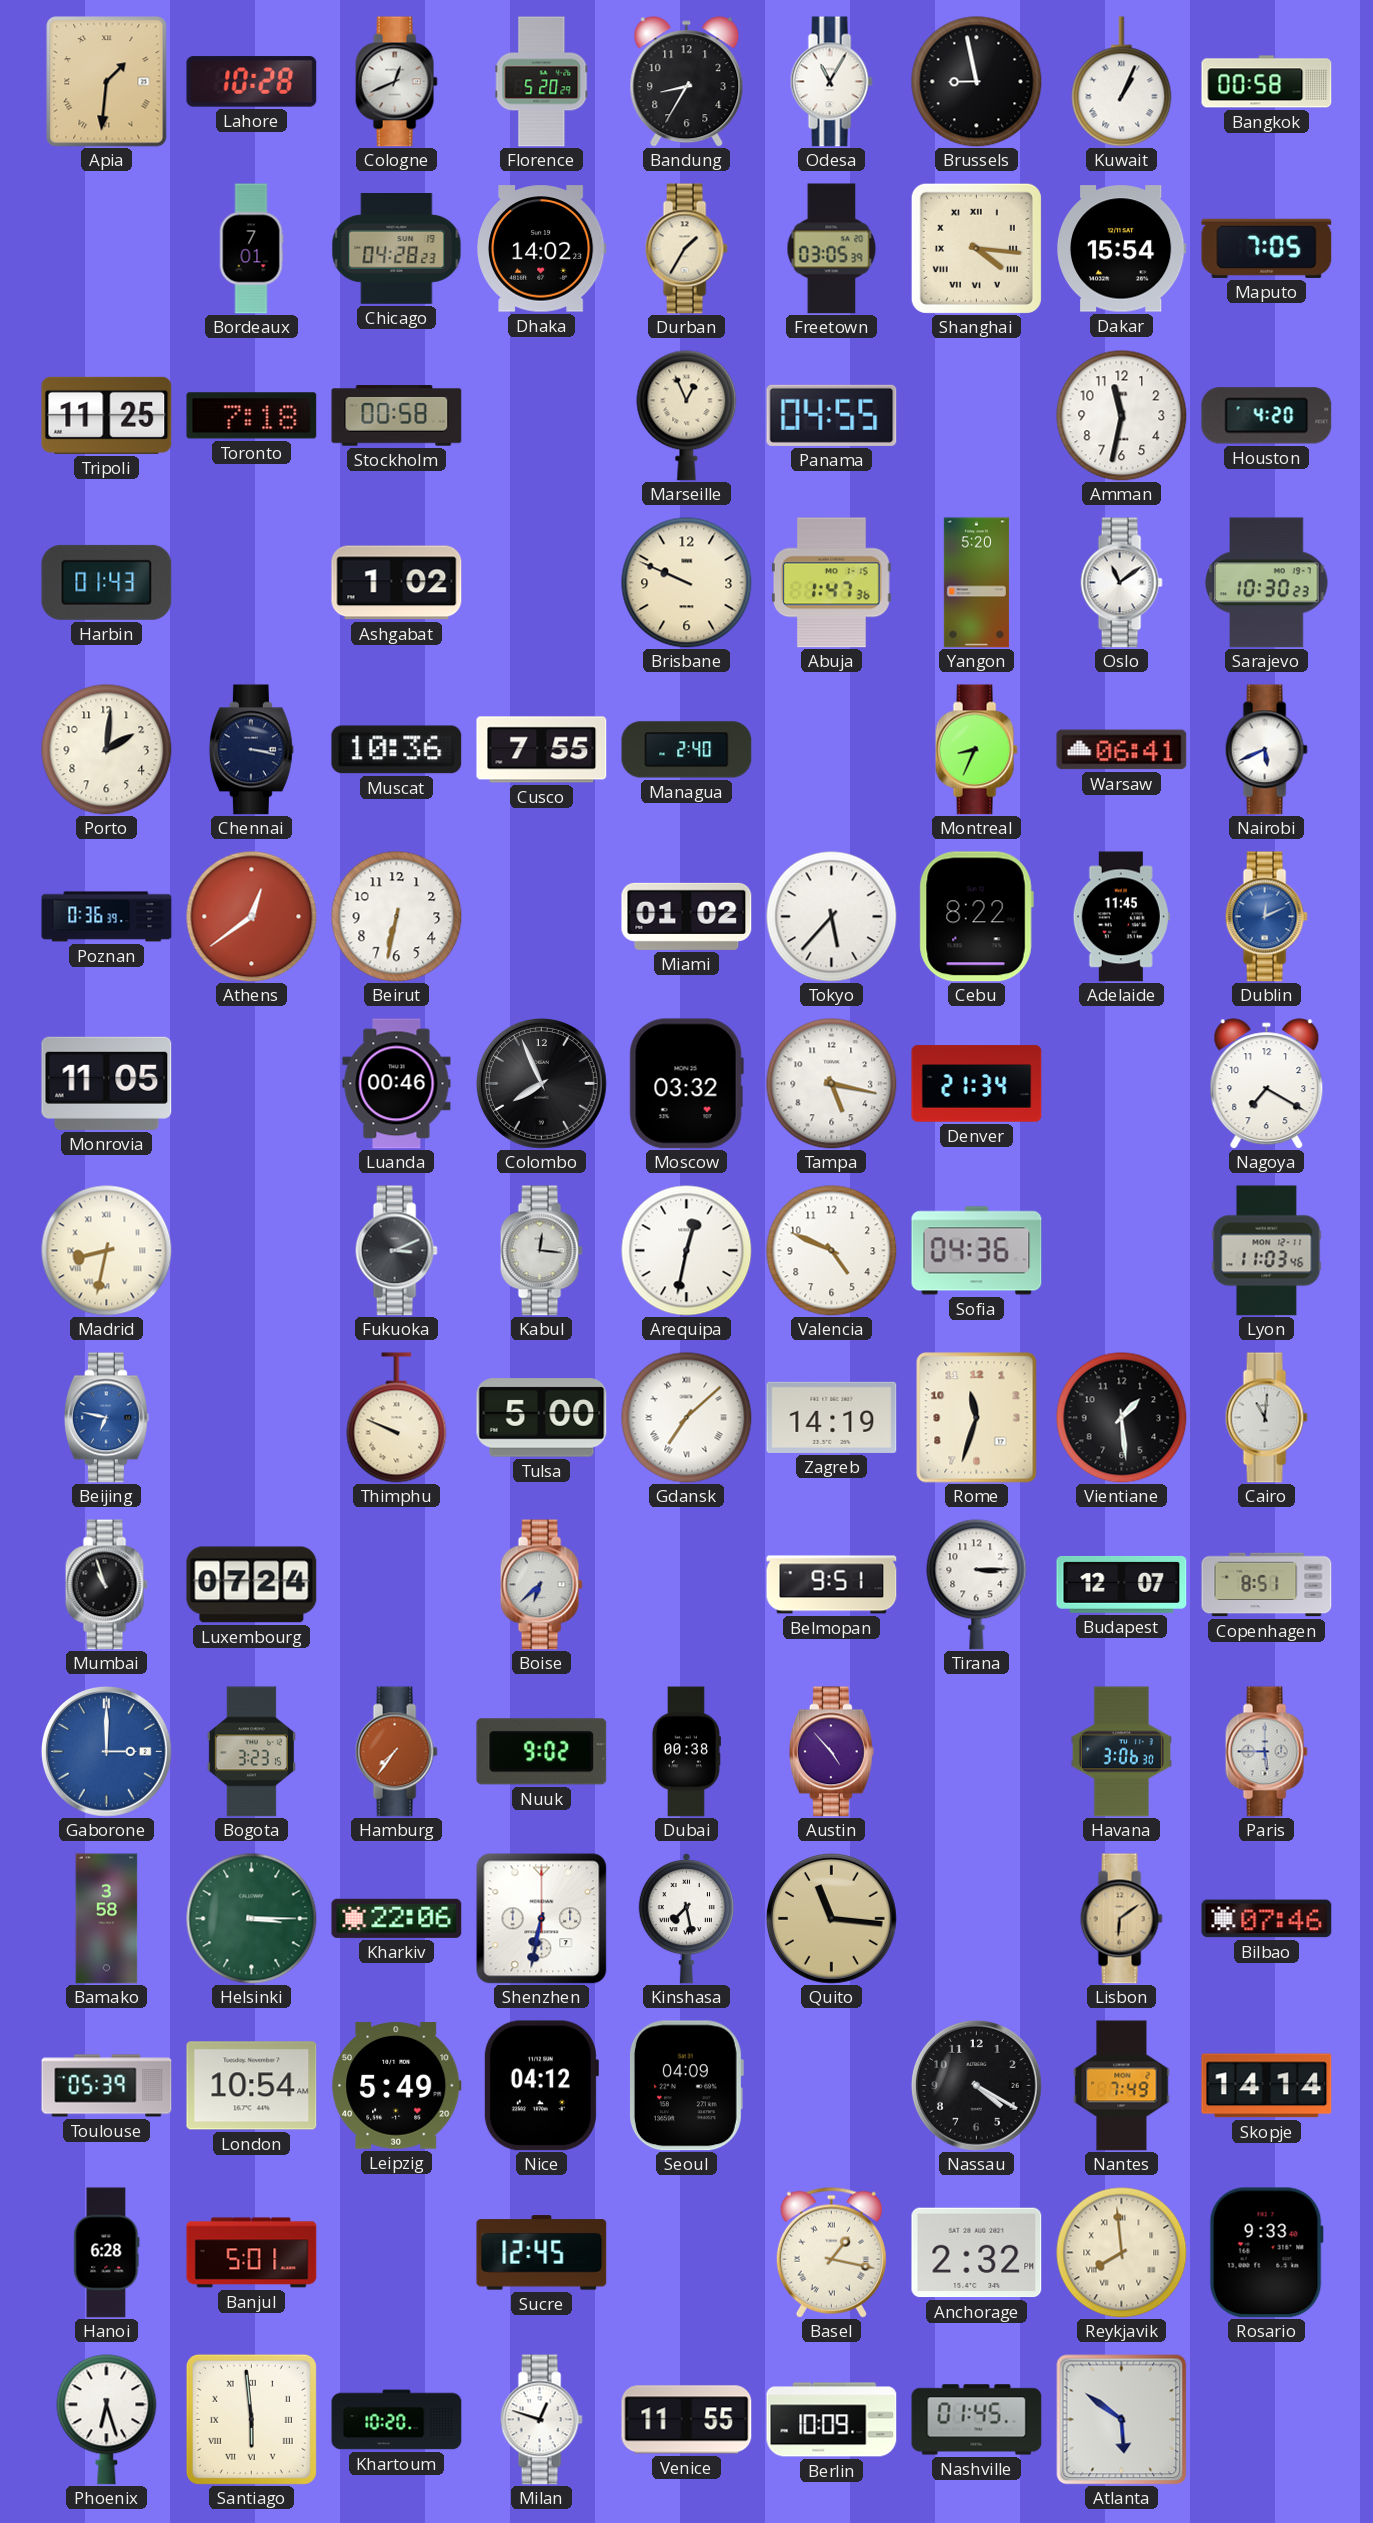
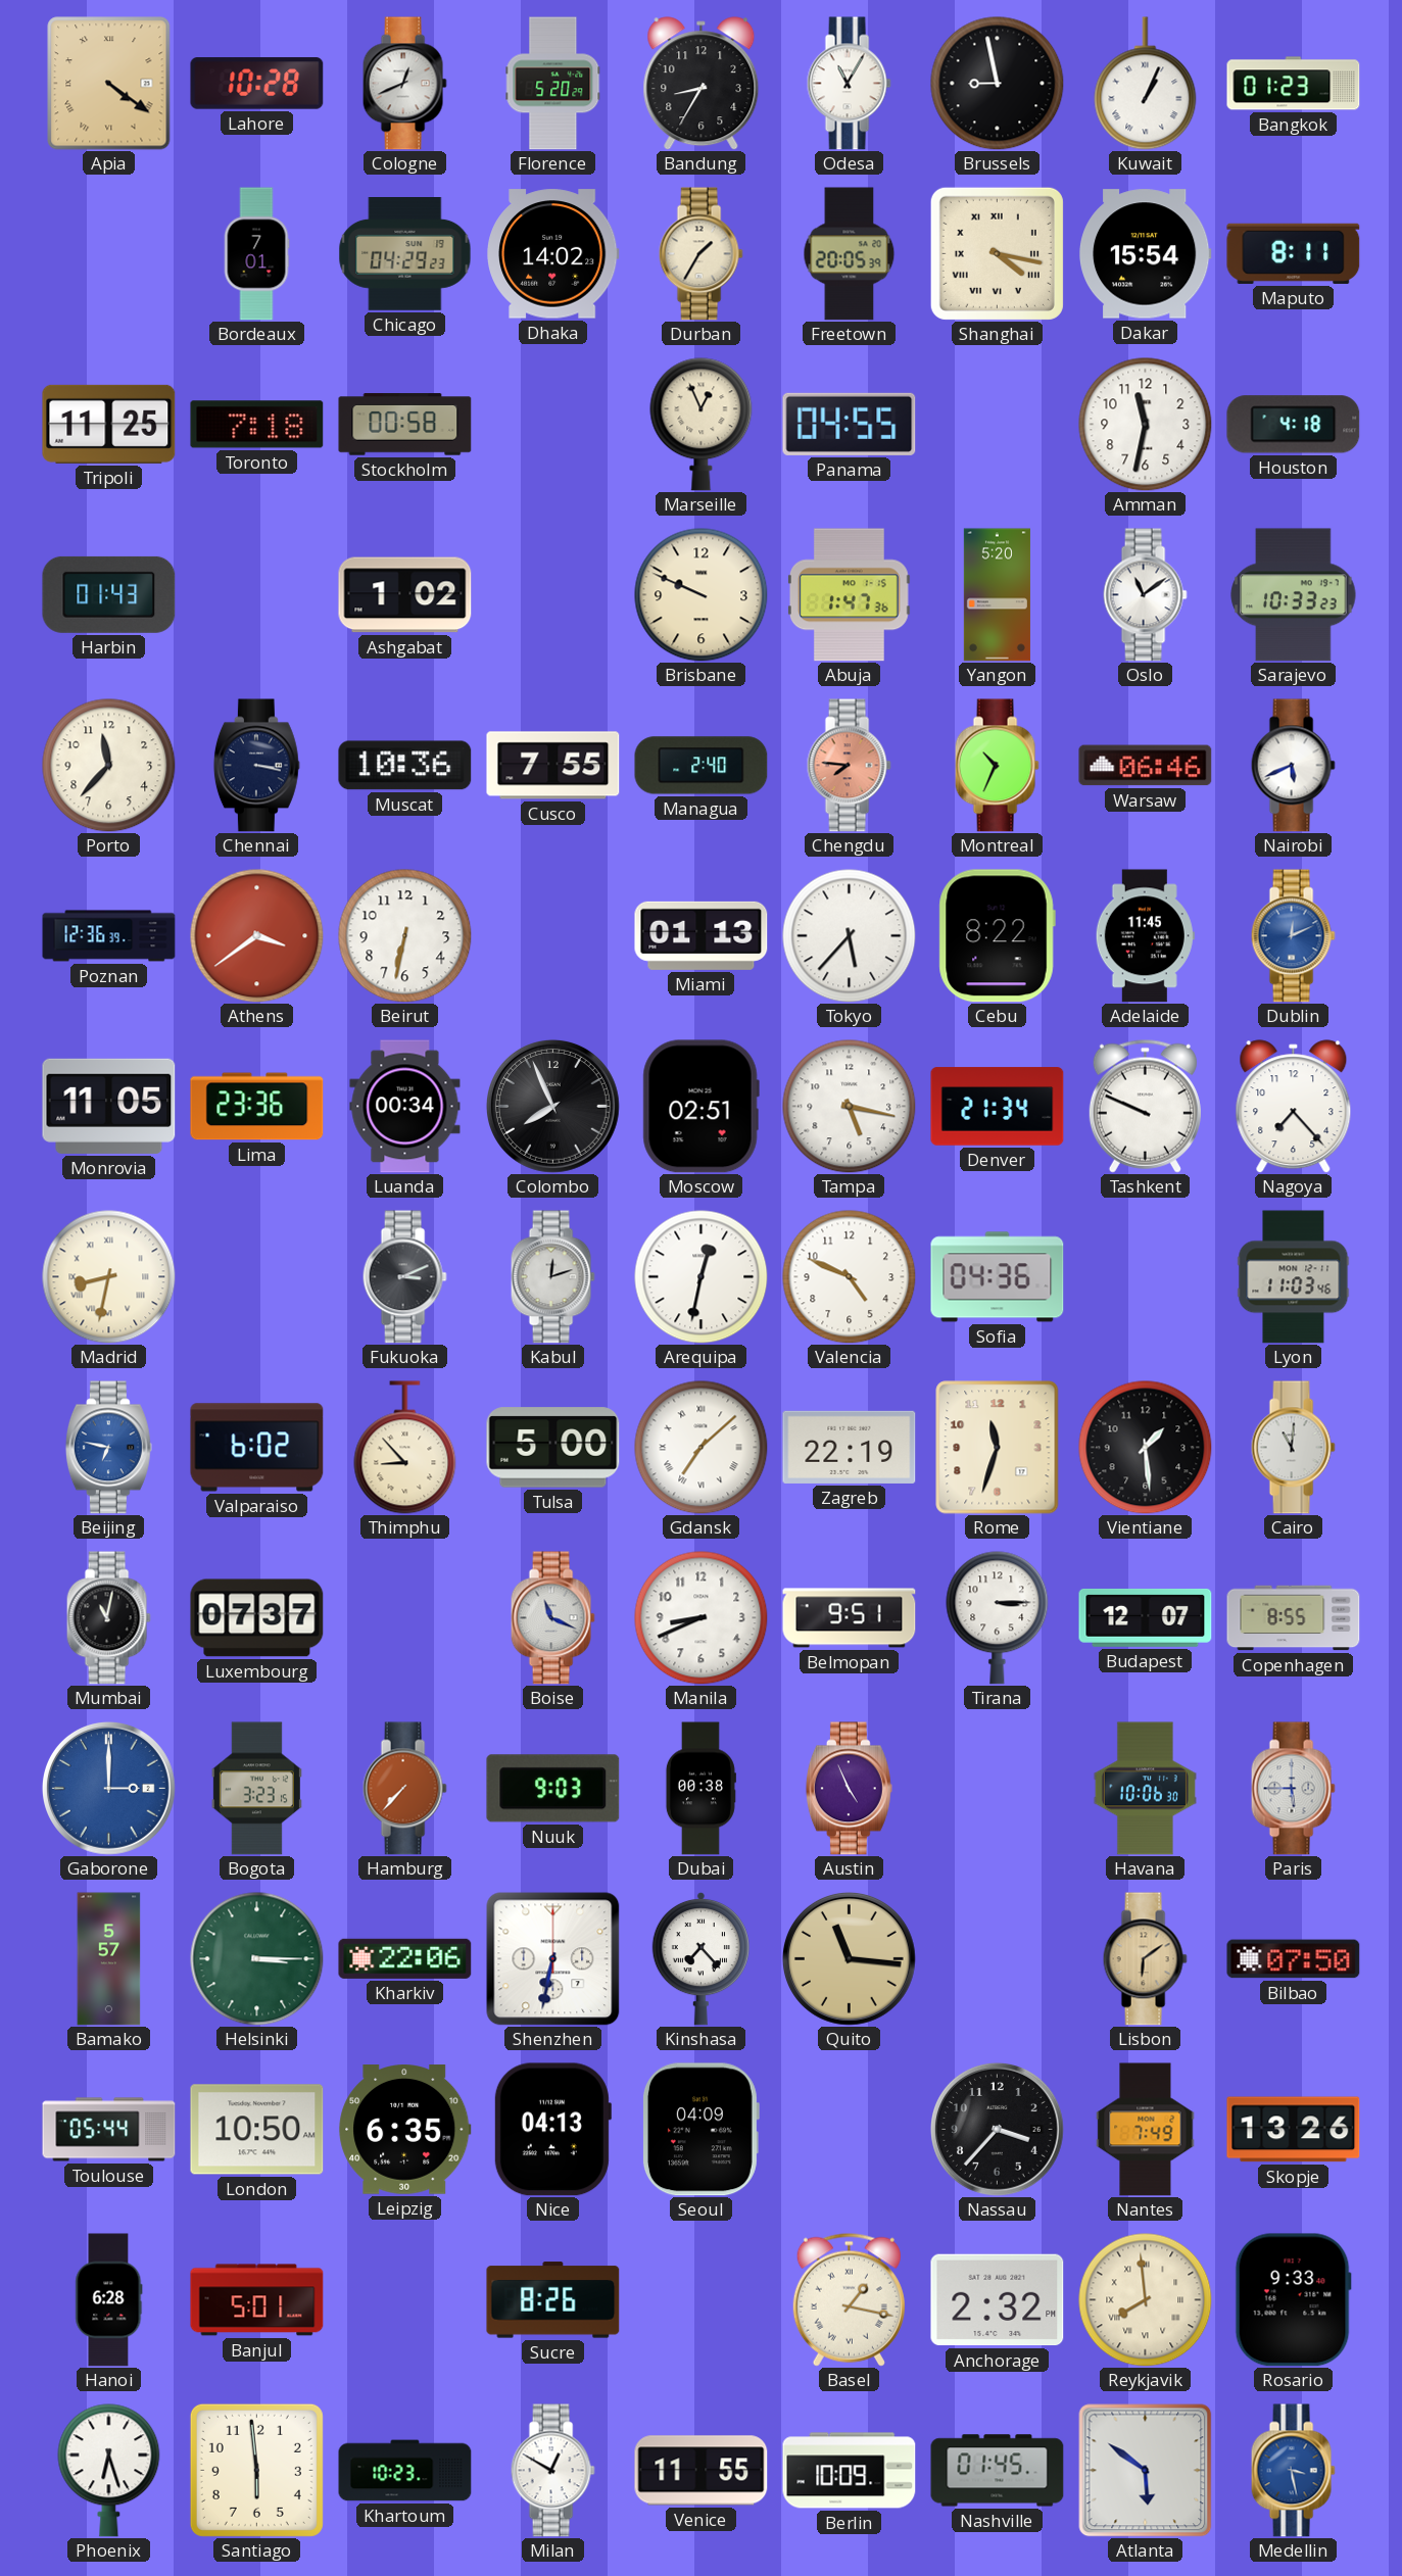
Apia: 1:31 -> 4:21
Bangkok: 00:58 -> 01:23
Chicago: 04:28 -> 04:29
Freetown: 03:05 -> 20:05
Shanghai: 4:16 -> 4:17
Maputo: 7:05 -> 8:11
Houston: 4:20 -> 4:18
Sarajevo: 10:30 -> 10:33
Porto: 2:01 -> 11:37
Chengdu: none -> 7:46
Montreal: 8:34 -> 10:34
Warsaw: 06:41 -> 06:46
Poznan: 0:36 -> 12:36
Athens: 12:39 -> 3:39
Miami: 01:02 -> 01:13
Lima: none -> 23:36
Luanda: 00:46 -> 00:34
Moscow: 03:32 -> 02:51
Tashkent: none -> 9:49
Nagoya: 7:20 -> 7:23
Kabul: 12:16 -> 12:12
Valparaiso: none -> 6:02
Thimphu: 9:49 -> 8:53
Zagreb: 14:19 -> 22:19
Mumbai: 10:57 -> 11:02
Luxembourg: 07:24 -> 07:37
Boise: 6:38 -> 11:19
Manila: none -> 8:41
Copenhagen: 8:51 -> 8:55
Hamburg: 7:36 -> 7:37
Nuuk: 9:02 -> 9:03
Austin: 4:53 -> 4:56
Havana: 3:06 -> 10:06
Bamako: 3:58 -> 5:57
Kinshasa: 7:28 -> 7:23
Bilbao: 07:46 -> 07:50
Toulouse: 05:39 -> 05:44
London: 10:54 -> 10:50
Leipzig: 5:49 -> 6:35
Nice: 04:12 -> 04:13
Nassau: 4:20 -> 3:37
Skopje: 14:14 -> 13:26
Sucre: 12:45 -> 8:26
Santiago numerals: Roman -> Arabic
Khartoum: 10:20 -> 10:23
Milan: 12:48 -> 12:50
Medellin: none -> 3:28
